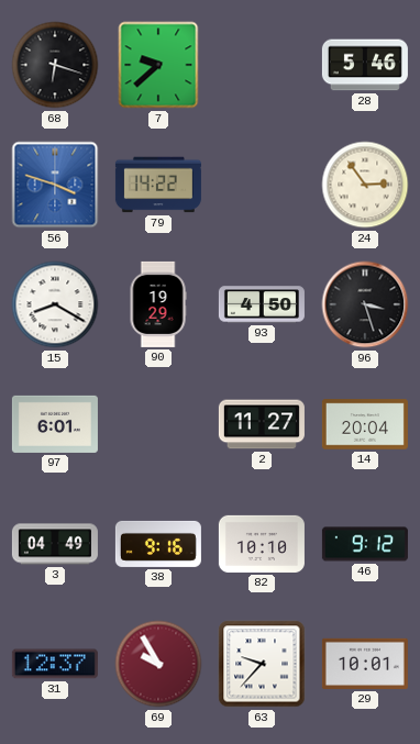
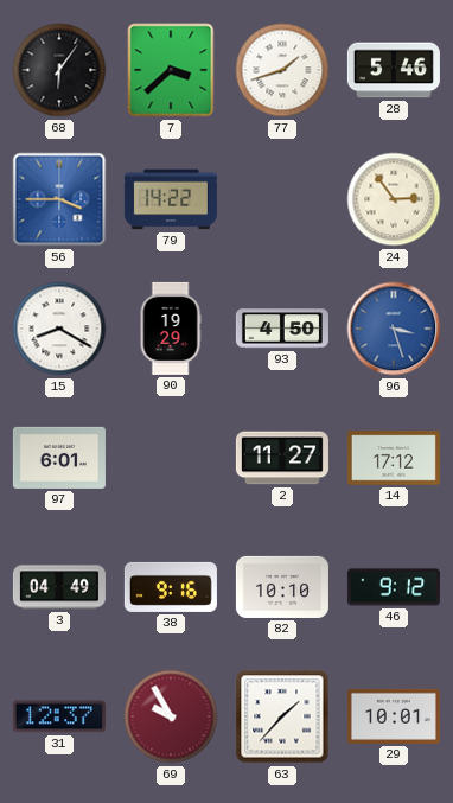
68: 6:18 -> 6:06
7: 9:38 -> 3:38
77: none -> 1:42
56: 3:48 -> 3:45
96 dial: black -> blue
14: 20:04 -> 17:12
63: 9:37 -> 1:37
